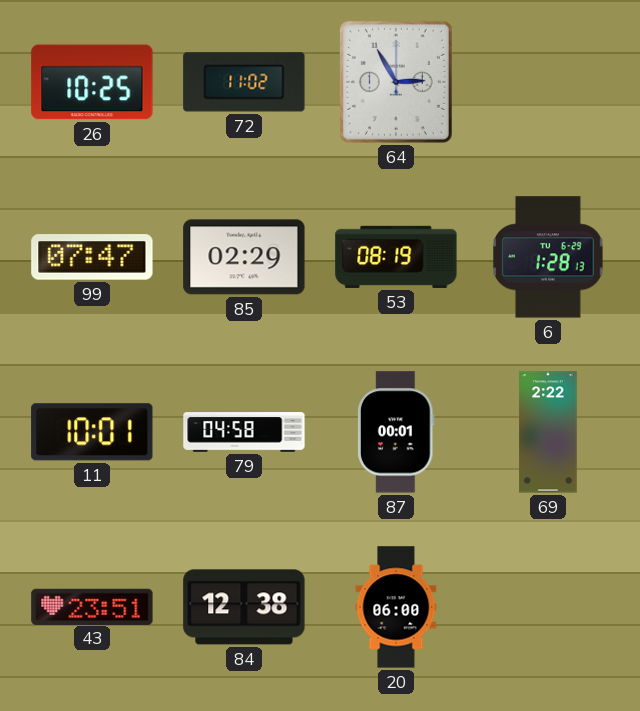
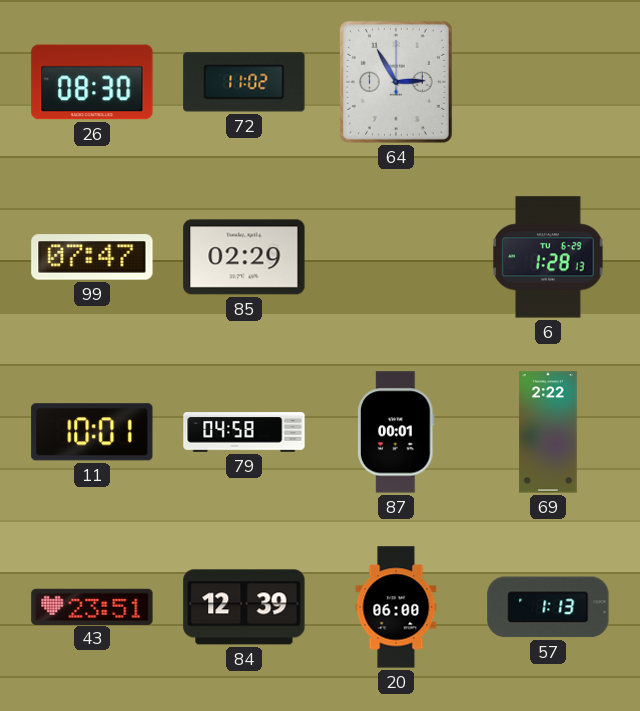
26: 10:25 -> 08:30
53: 08:19 -> none
84: 12:38 -> 12:39
57: none -> 1:13
